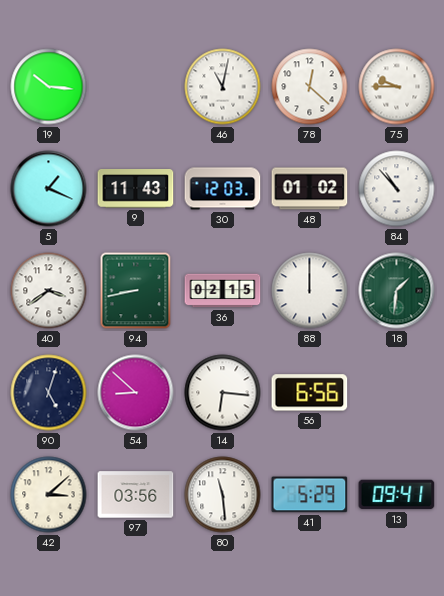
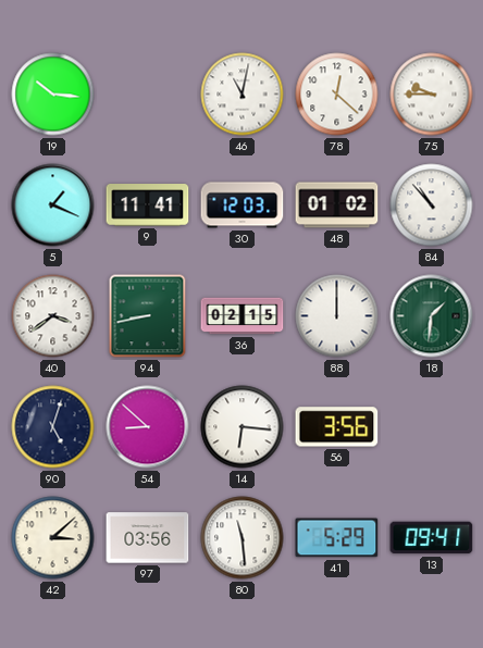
9: 11:43 -> 11:41
56: 6:56 -> 3:56
